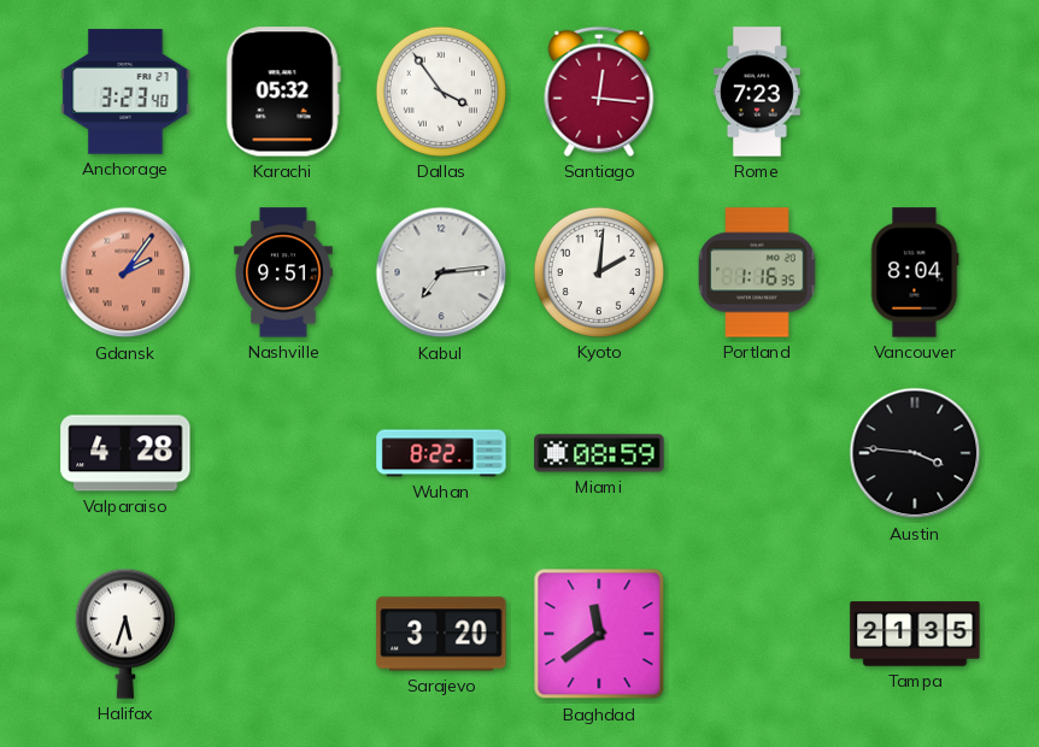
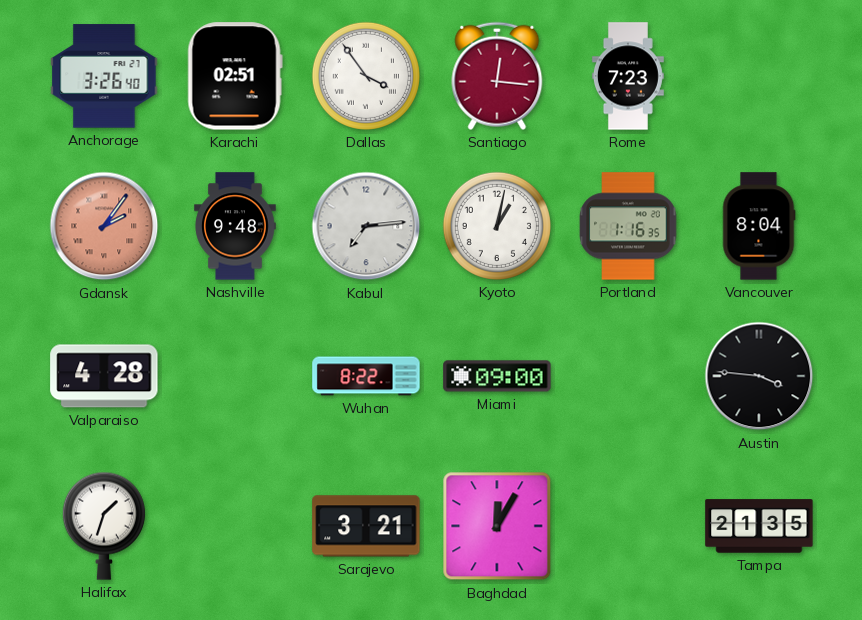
Anchorage: 3:23 -> 3:26
Karachi: 05:32 -> 02:51
Nashville: 9:51 -> 9:48
Kyoto: 2:01 -> 1:02
Miami: 08:59 -> 09:00
Halifax: 5:33 -> 1:33
Sarajevo: 3:20 -> 3:21
Baghdad: 11:39 -> 12:05
